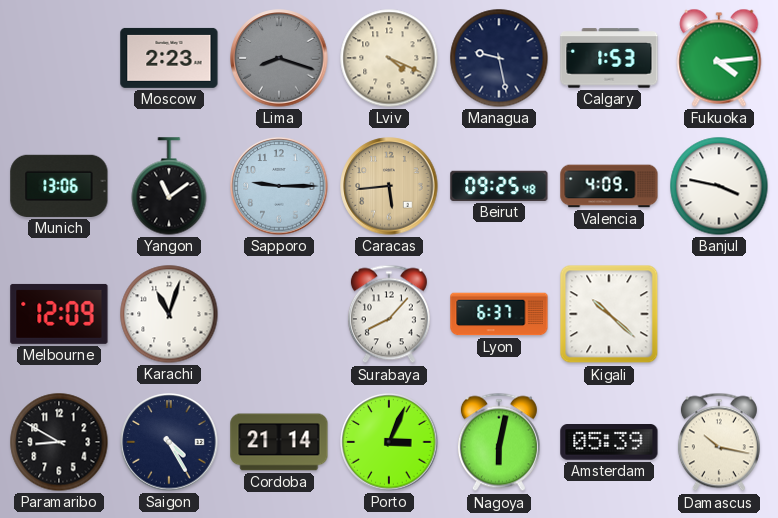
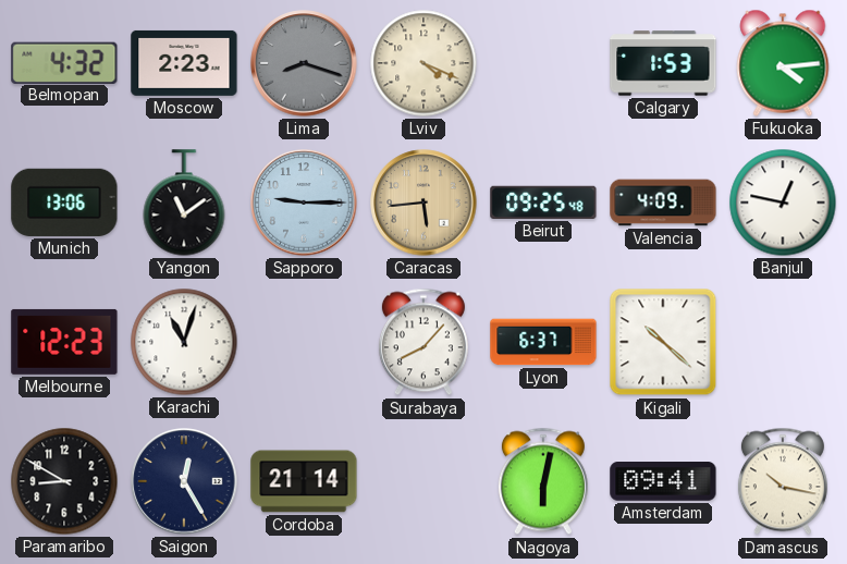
Belmopan: none -> 4:32
Managua: 9:28 -> none
Banjul: 3:47 -> 12:47
Melbourne: 12:09 -> 12:23
Saigon: 4:25 -> 12:25
Porto: 3:04 -> none
Amsterdam: 05:39 -> 09:41
